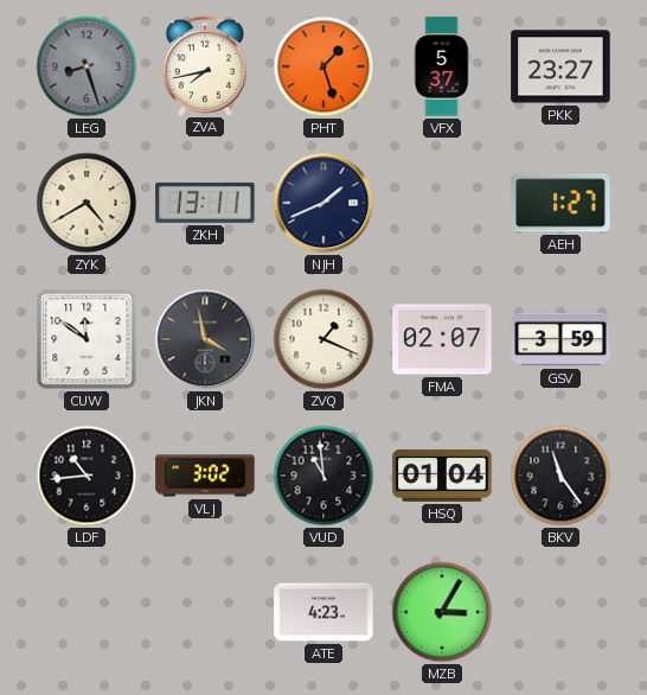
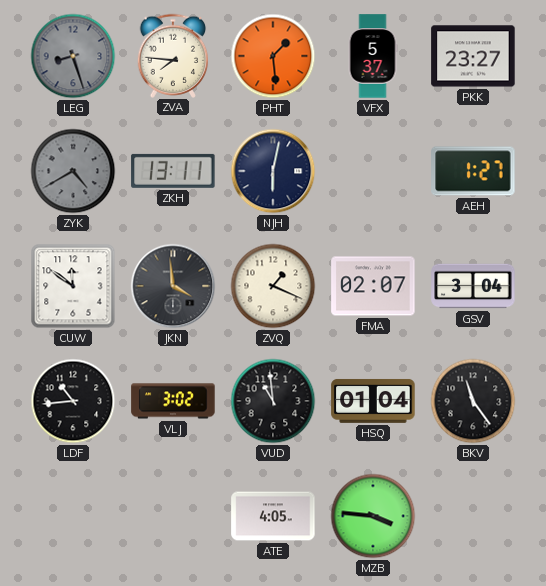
ZVA: 7:43 -> 7:46
PHT: 1:27 -> 1:29
ZYK dial: cream -> grey
NJH: 1:41 -> 6:02
JKN: 3:58 -> 3:59
GSV: 3:59 -> 3:04
ATE: 4:23 -> 4:05
MZB: 3:05 -> 3:46
